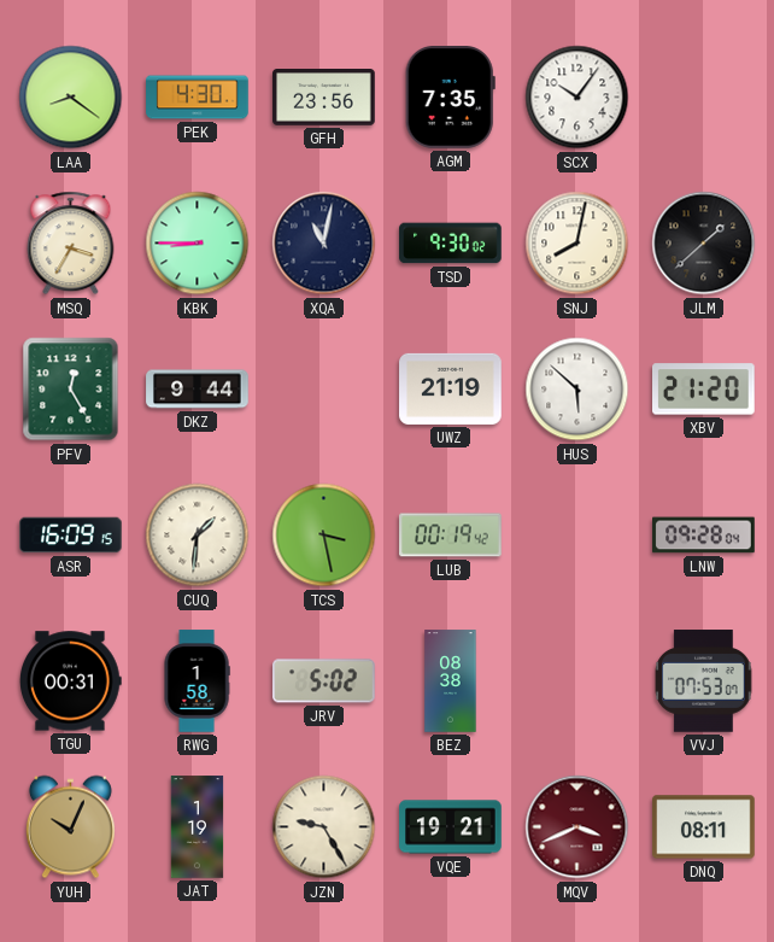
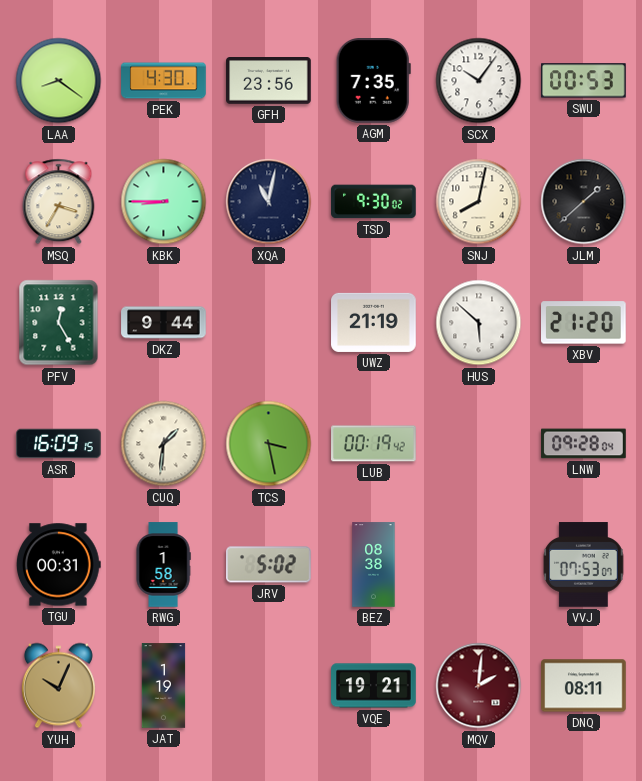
SWU: none -> 00:53
JZN: 9:25 -> none
MQV: 3:41 -> 2:01
